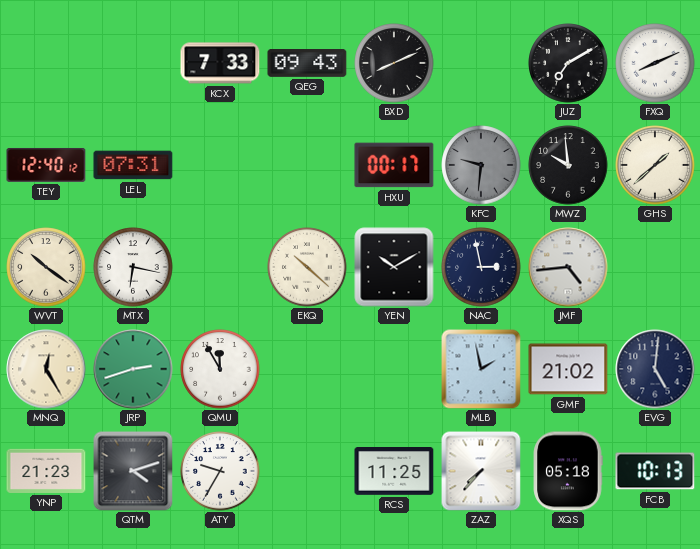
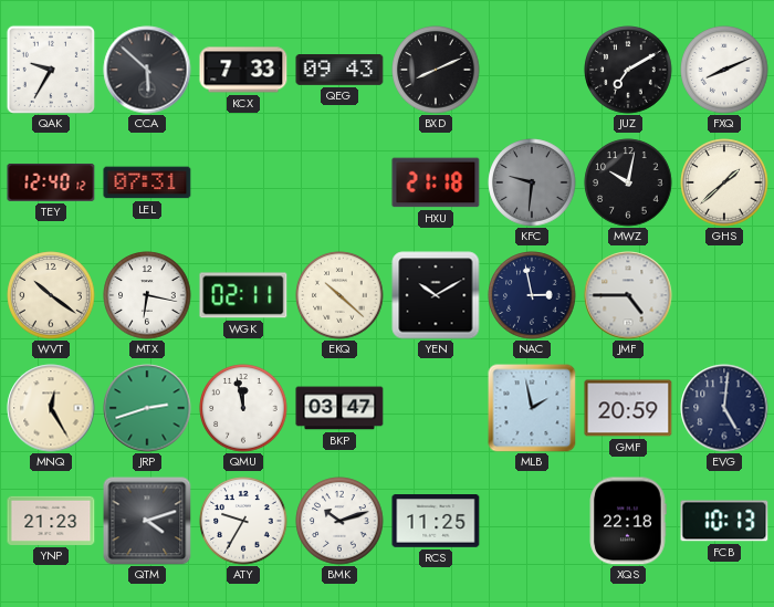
QAK: none -> 9:35
CCA: none -> 5:52
HXU: 00:17 -> 21:18
MWZ: 9:59 -> 10:02
WGK: none -> 02:11
JMF: 4:44 -> 4:45
QMU: 11:55 -> 11:58
BKP: none -> 03:47
GMF: 21:02 -> 20:59
BMK: none -> 10:12
ZAZ: 7:37 -> none
XQS: 05:18 -> 22:18
